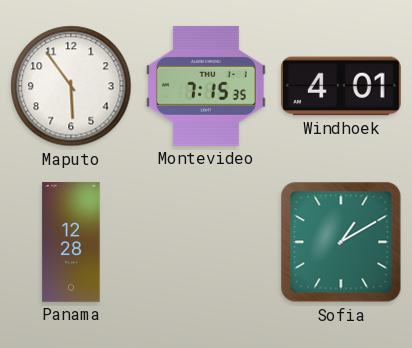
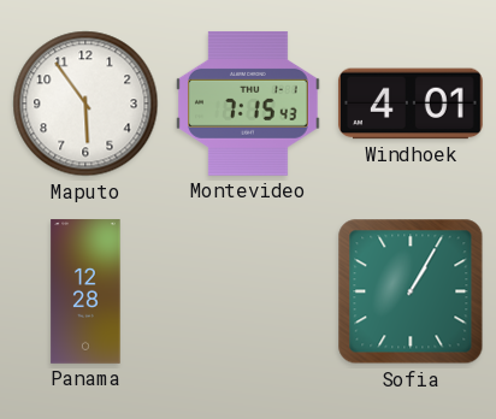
Montevideo: 7:15:35 -> 7:15:43
Sofia: 1:10 -> 1:05
